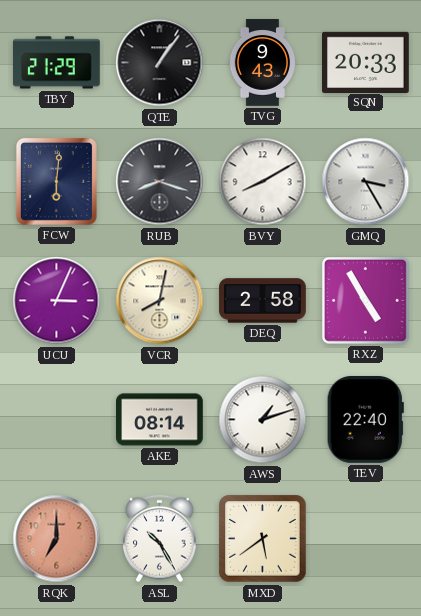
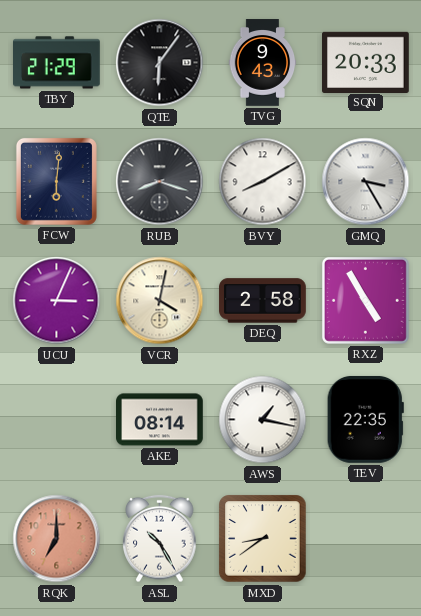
QTE: 1:06 -> 6:06
VCR: 8:02 -> 4:02
AWS: 1:12 -> 1:17
TEV: 22:40 -> 22:35
MXD: 5:39 -> 8:39
